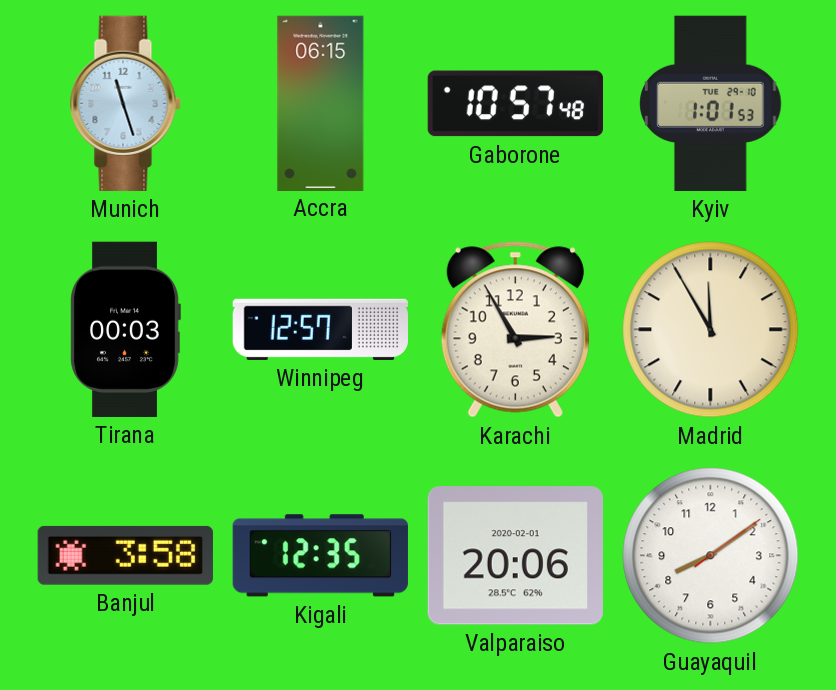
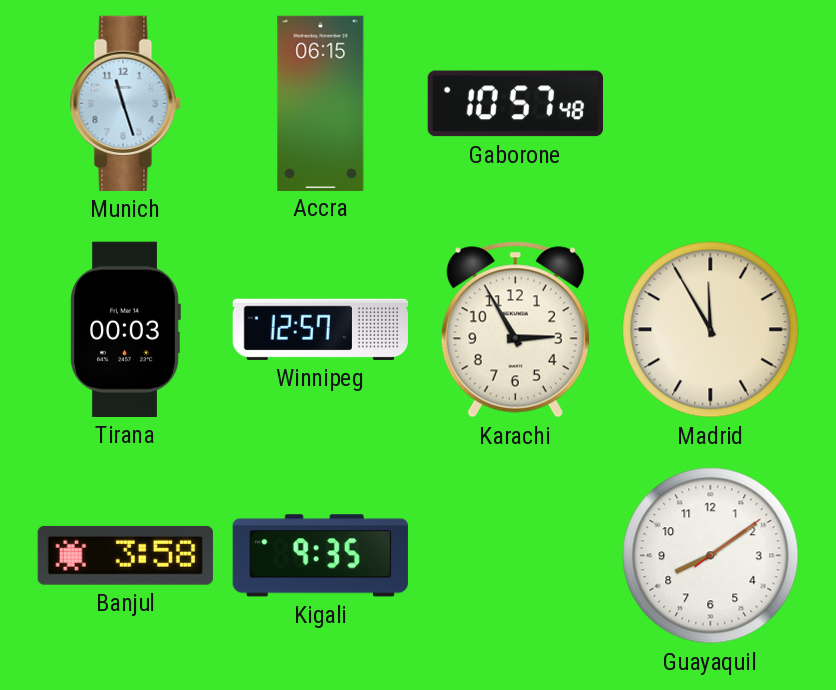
Kyiv: 1:01 -> none
Kigali: 12:35 -> 9:35
Valparaiso: 20:06 -> none
